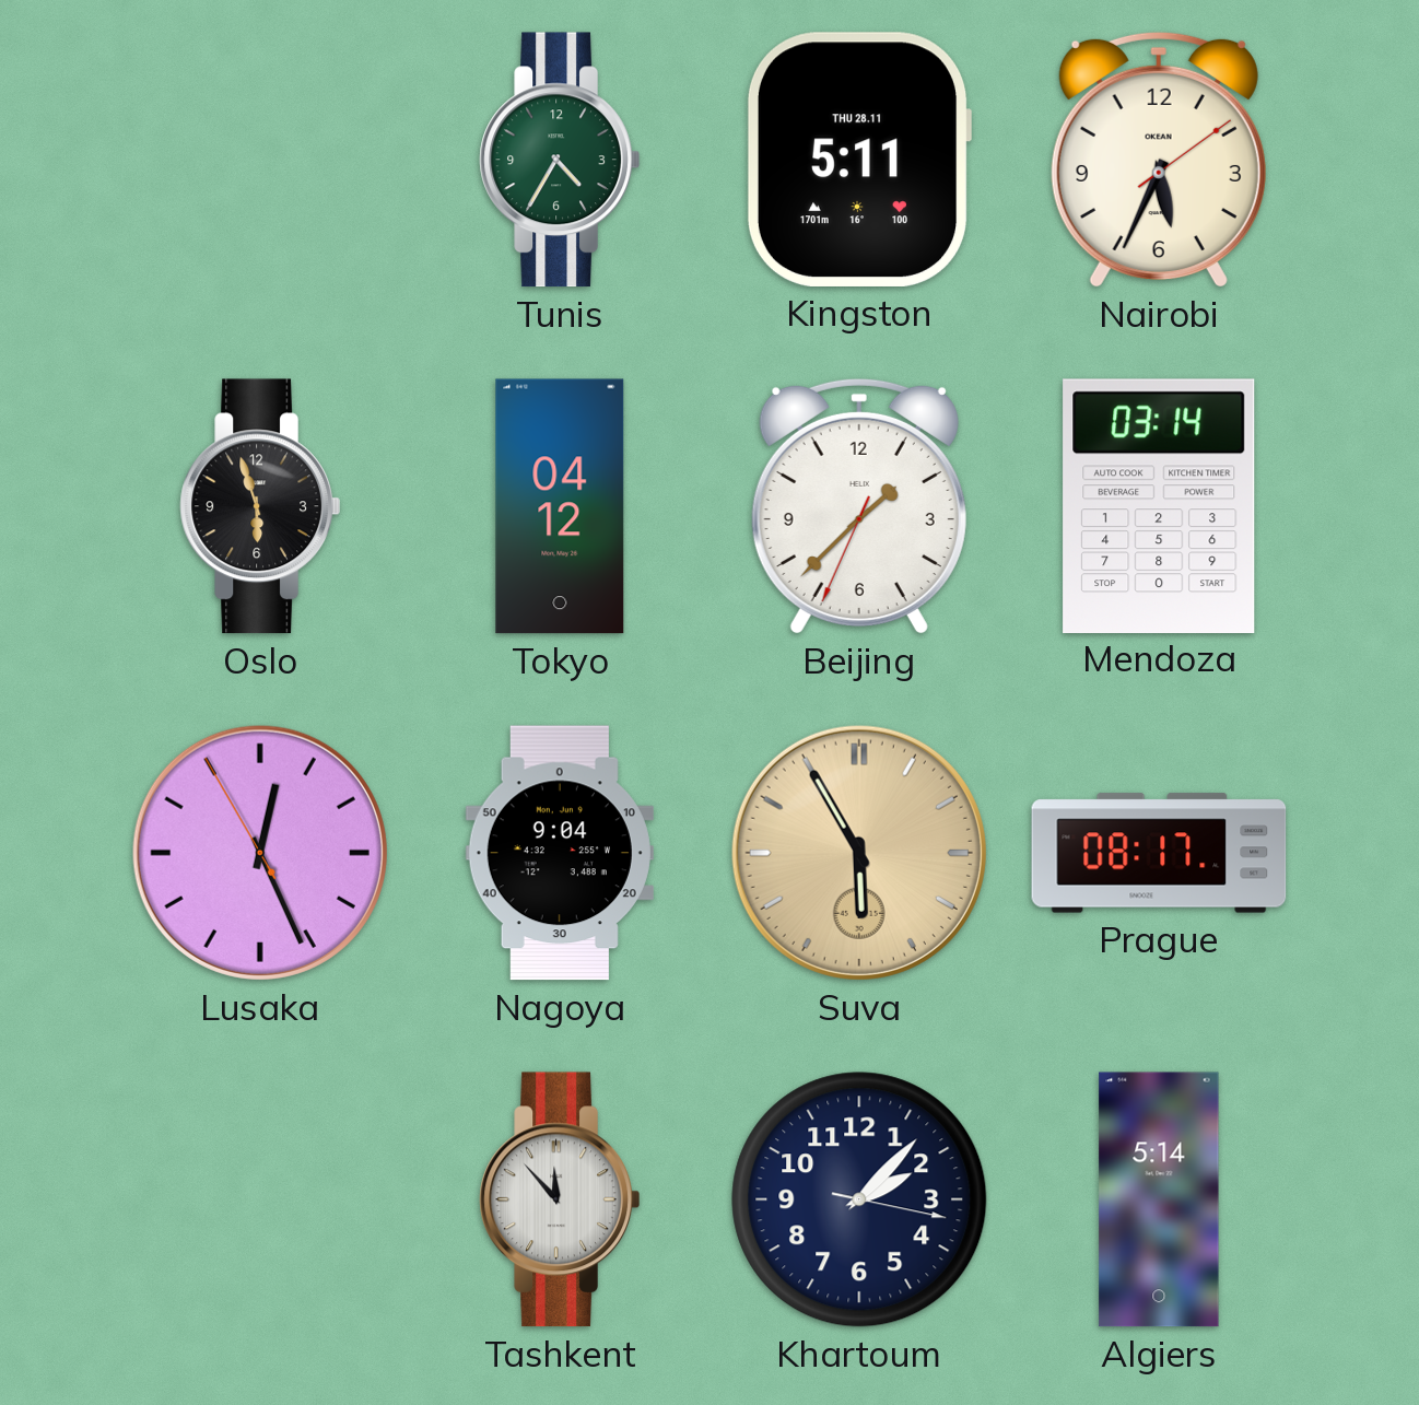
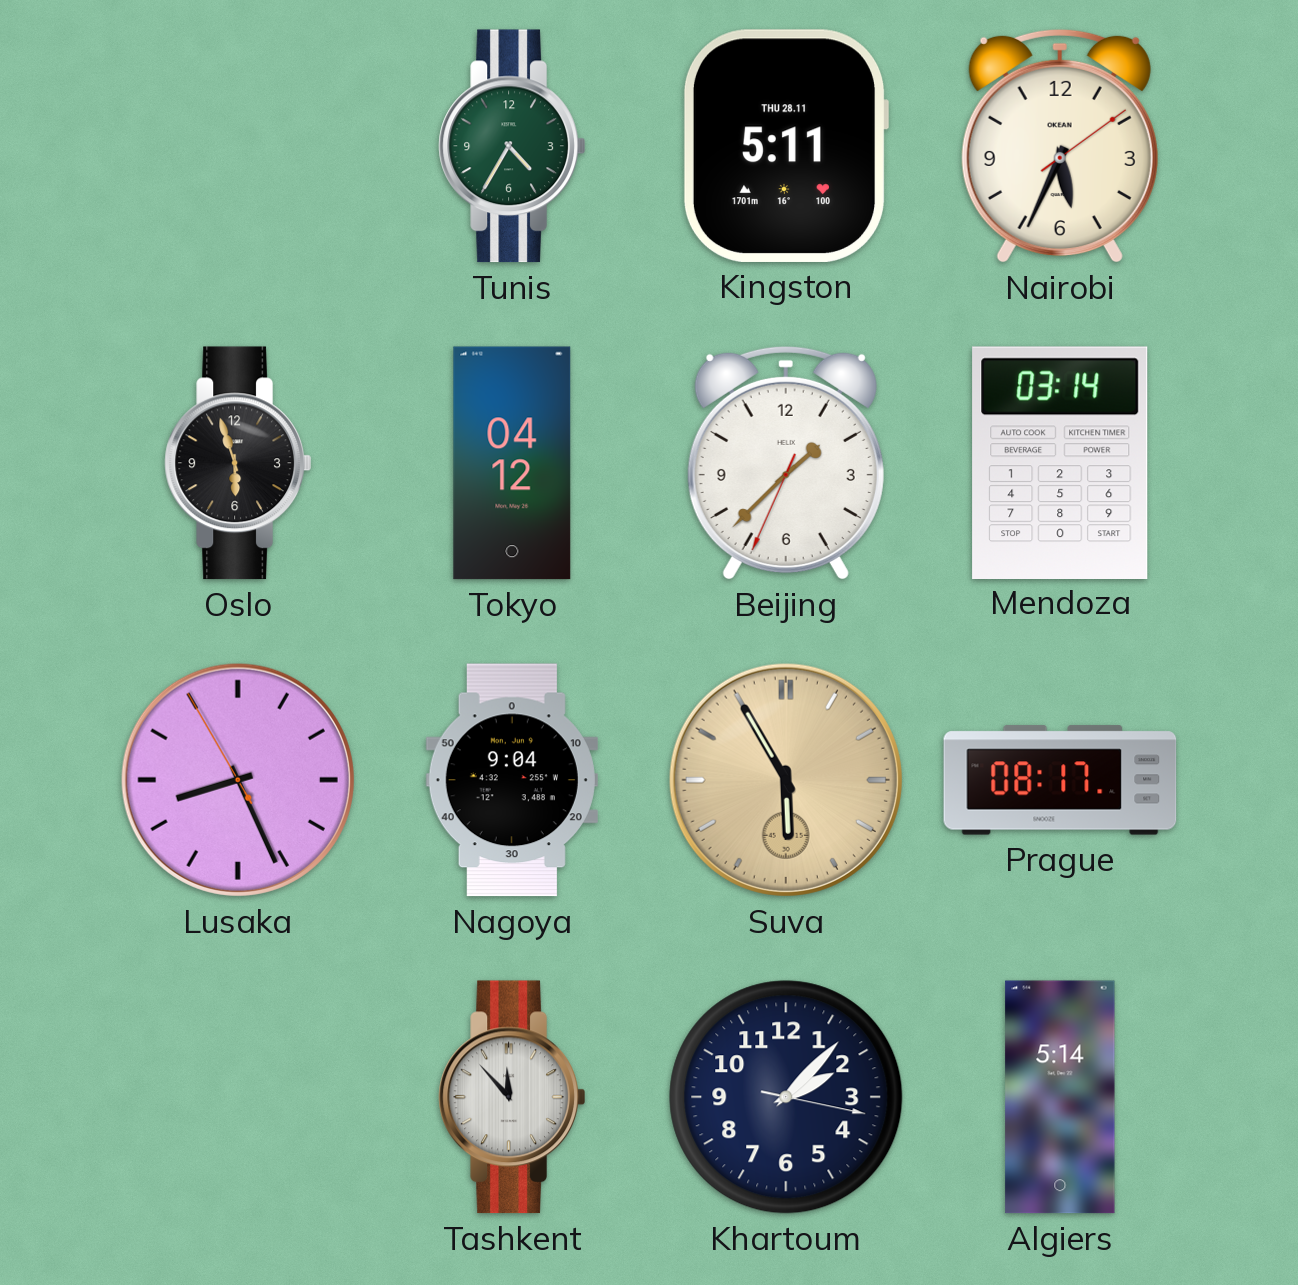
Lusaka: 12:25 -> 8:25
